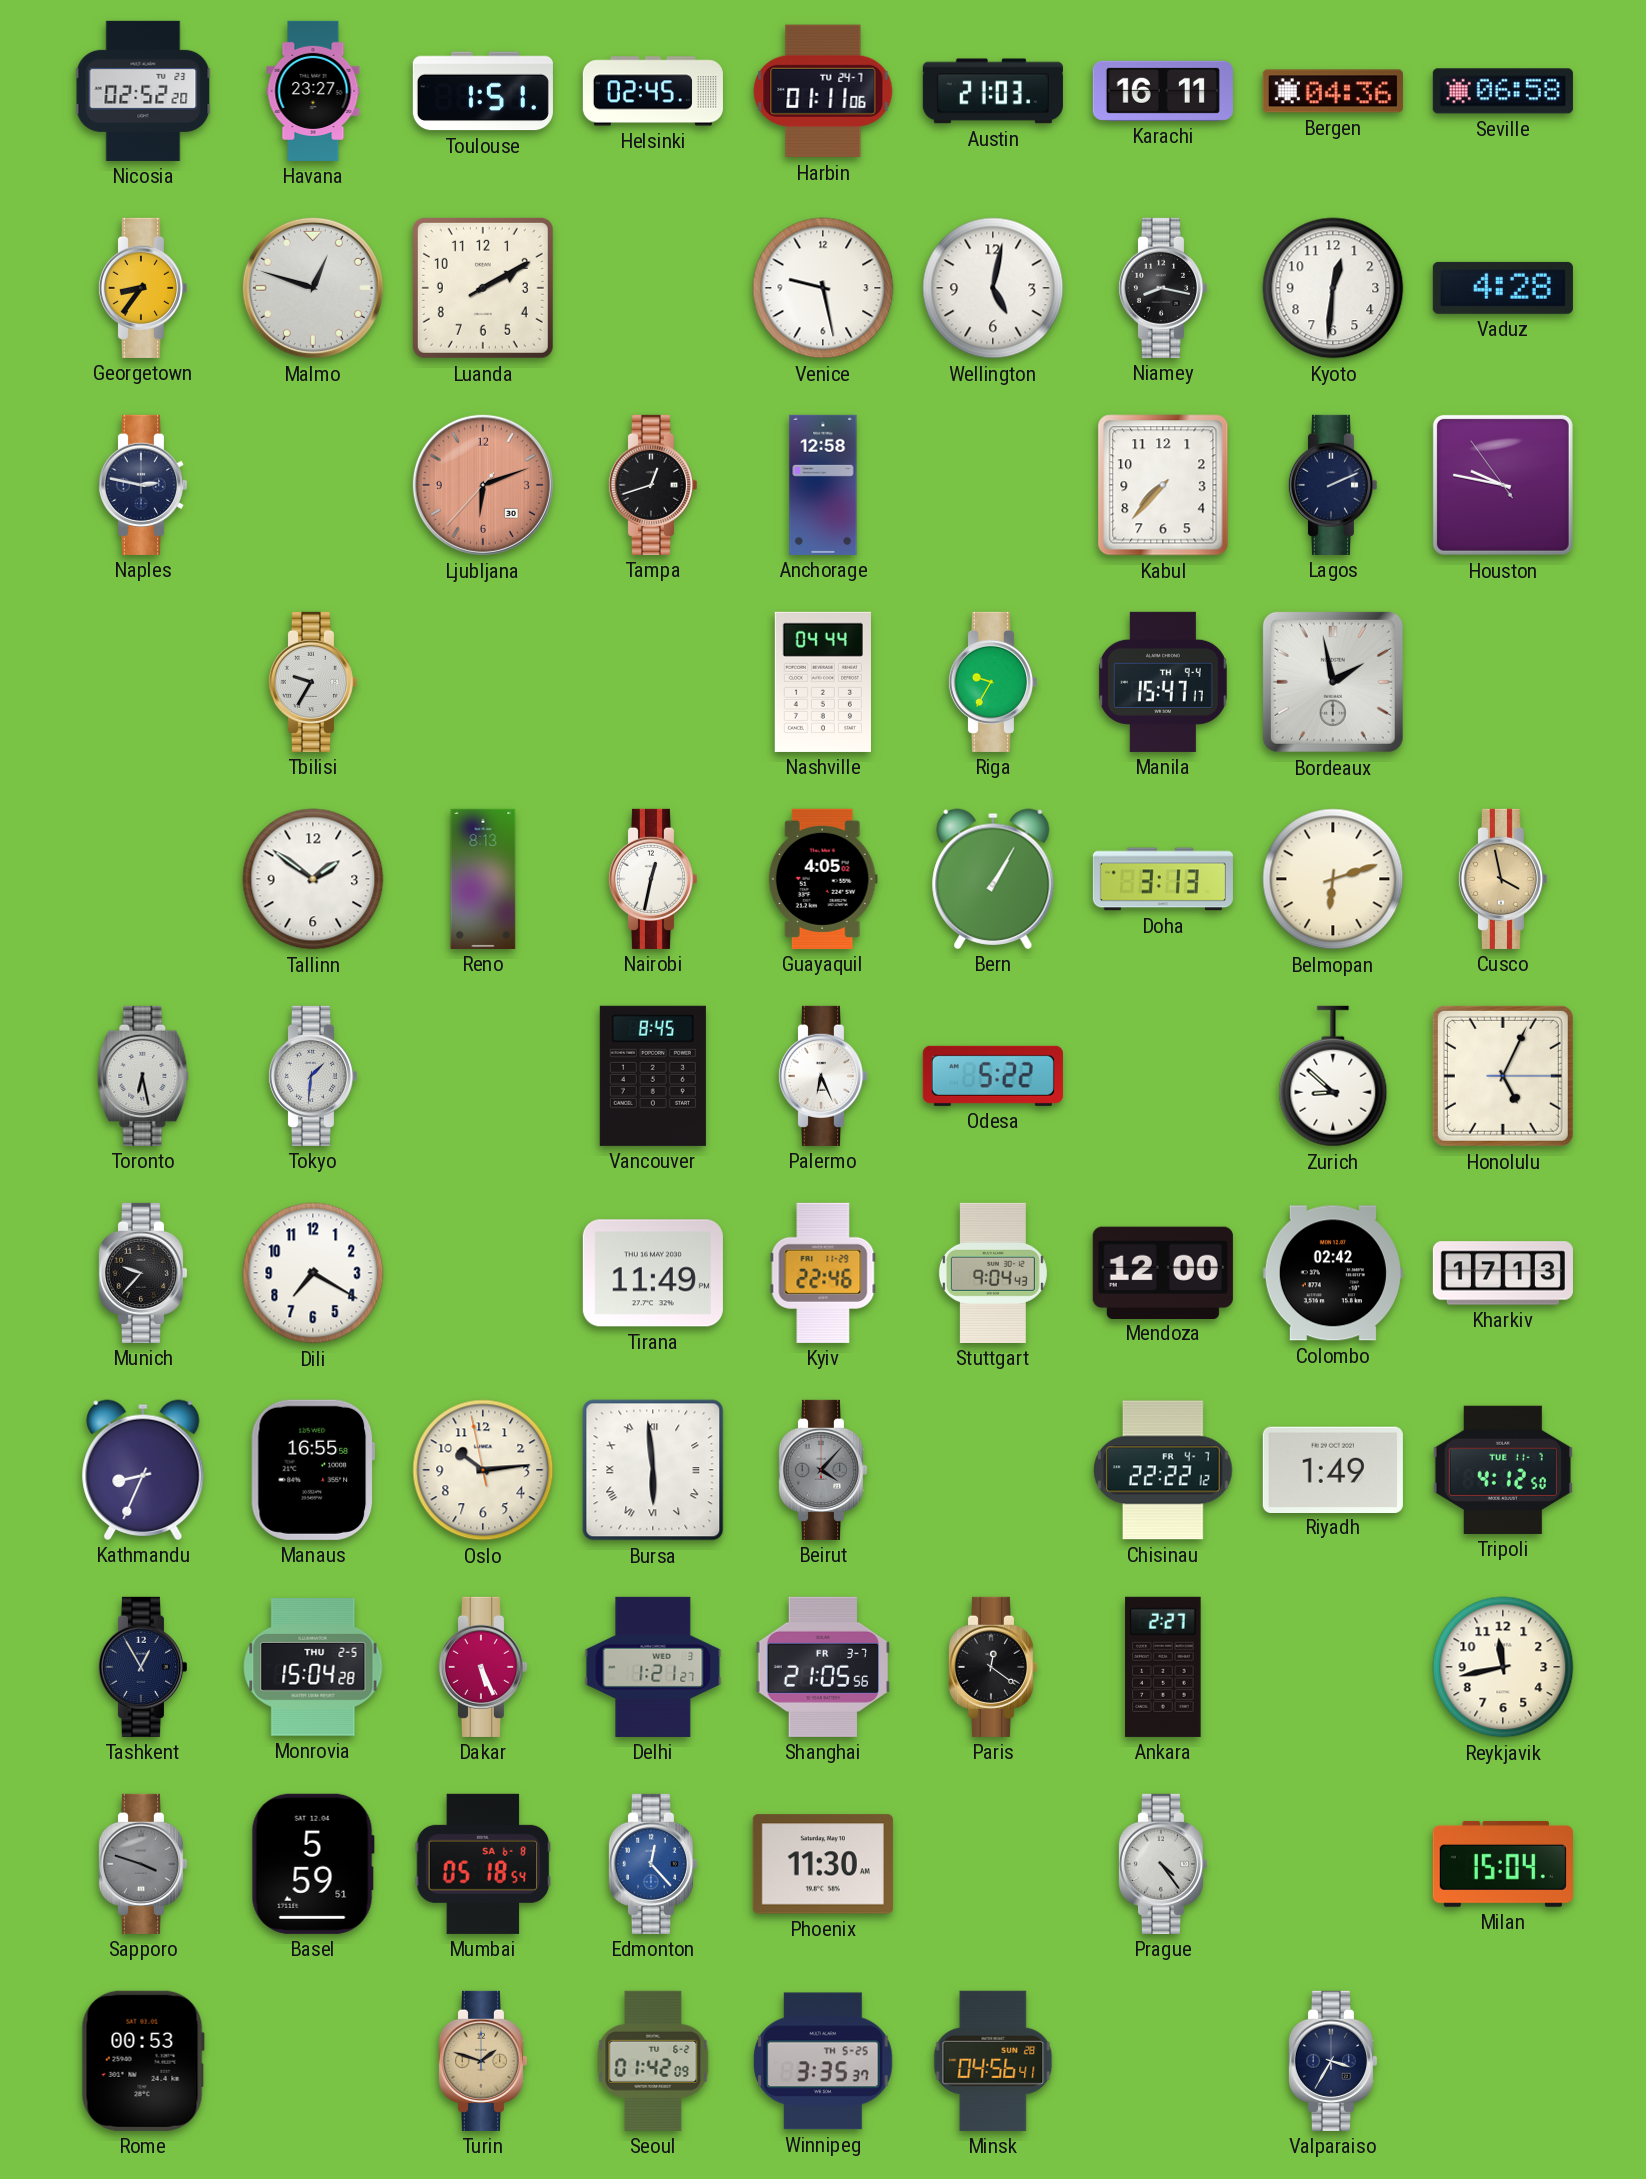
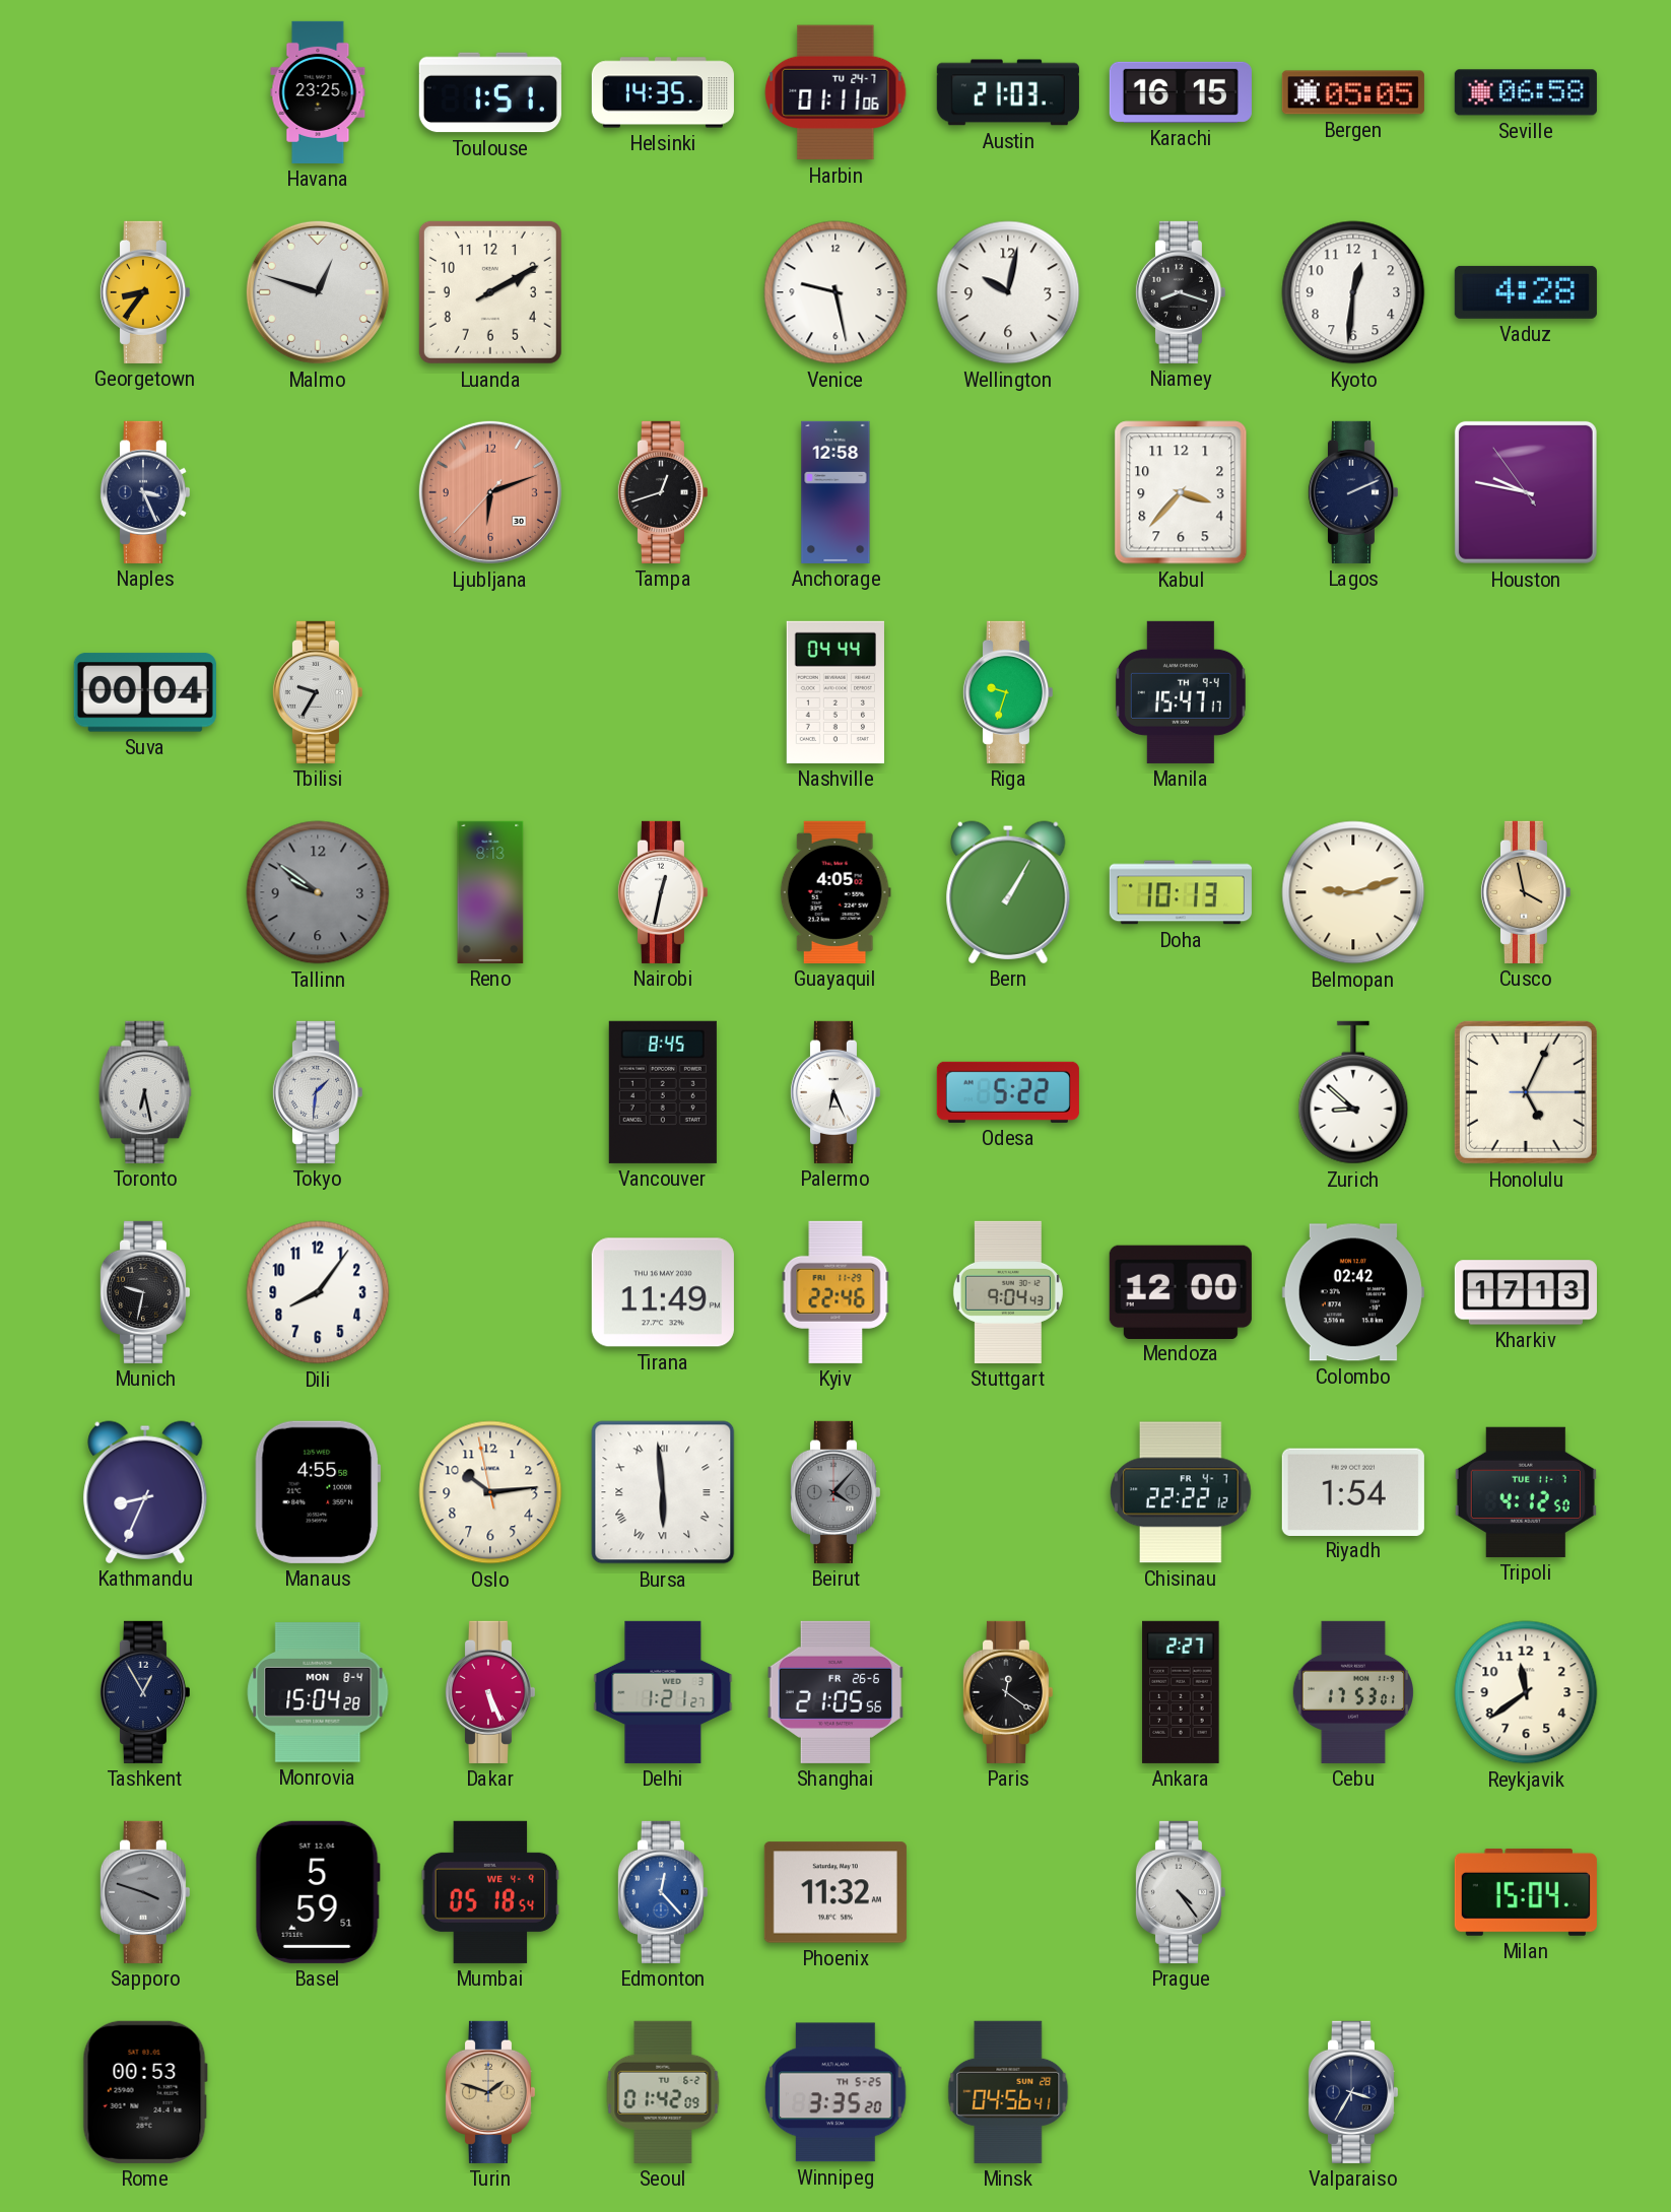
Nicosia: 02:52 -> none
Havana: 23:27 -> 23:25
Helsinki: 02:45 -> 14:35
Karachi: 16:11 -> 16:15
Bergen: 04:36 -> 05:05
Wellington: 5:02 -> 10:02
Niamey: 8:17 -> 8:18
Naples: 2:47 -> 3:26
Kabul: 7:37 -> 3:37
Suva: none -> 00:04
Riga: 9:35 -> 9:33
Bordeaux: 1:58 -> none
Tallinn: 1:51 -> 9:51
Tallinn dial: white -> grey
Doha: 3:13 -> 10:13
Belmopan: 6:12 -> 9:12
Munich: 9:37 -> 9:32
Dili: 7:20 -> 8:06
Manaus: 16:55 -> 4:55
Riyadh: 1:49 -> 1:54
Monrovia date: THU 2-5 -> MON 8-4
Shanghai date: FR 3-7 -> FR 26-6
Cebu: none -> 17:53
Reykjavik: 11:43 -> 11:39
Mumbai date: SA 6-8 -> WE 4-9
Phoenix: 11:30 -> 11:32
Winnipeg: 3:35:37 -> 3:35:20
